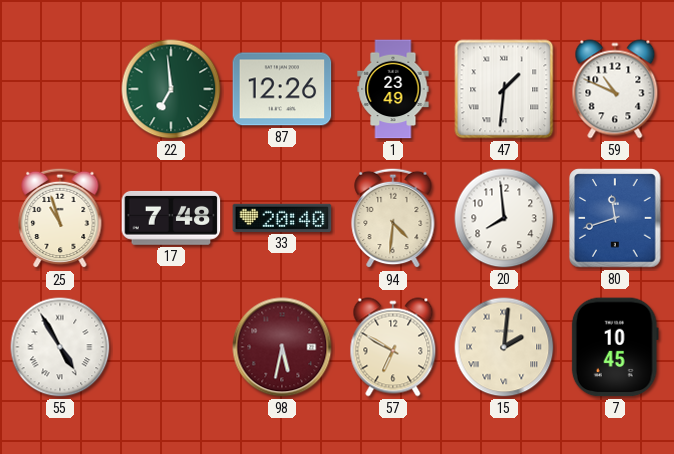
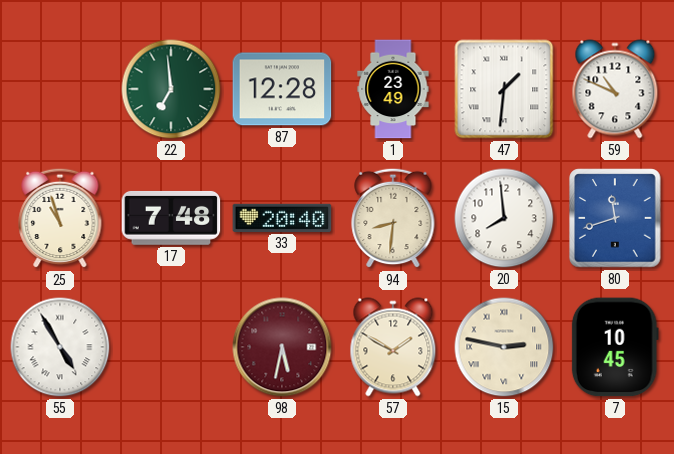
87: 12:26 -> 12:28
94: 4:31 -> 8:31
57: 6:50 -> 1:50
15: 2:01 -> 2:47
